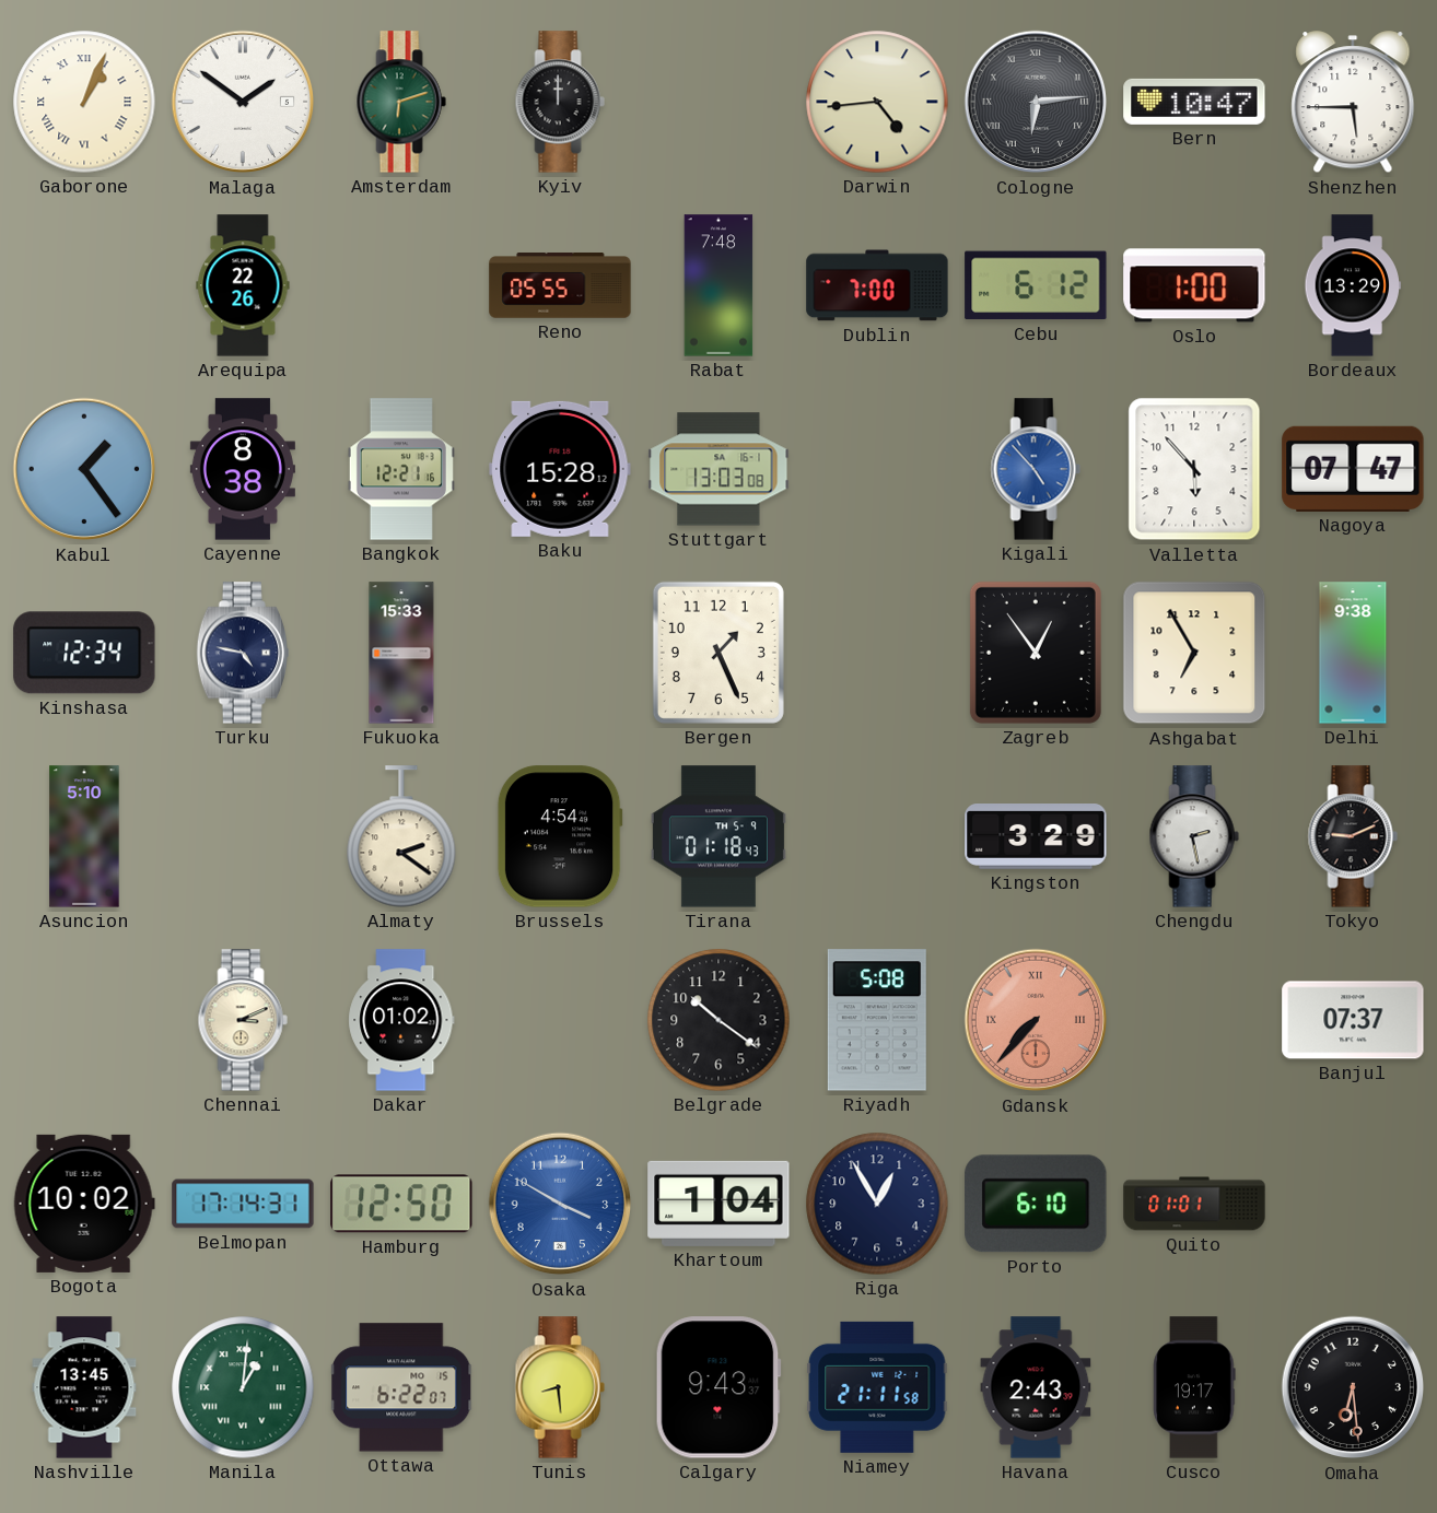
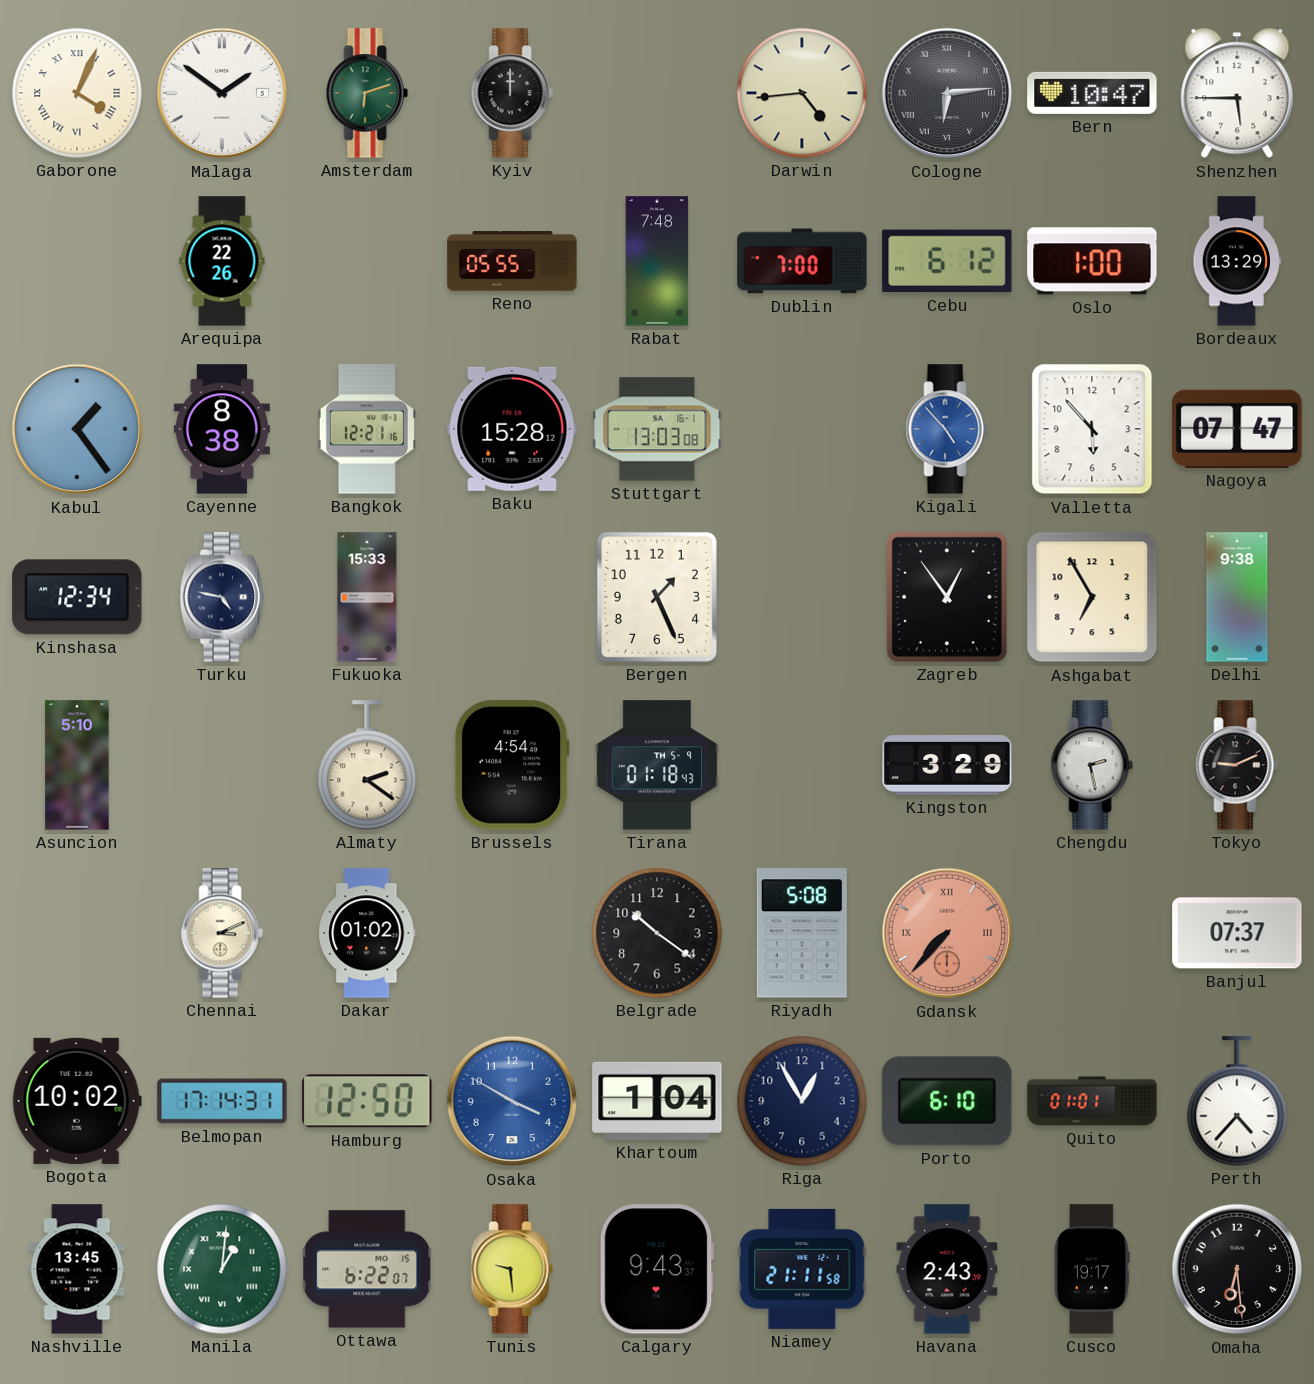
Gaborone: 1:04 -> 4:04
Perth: none -> 4:37
Tunis: 8:29 -> 9:29
